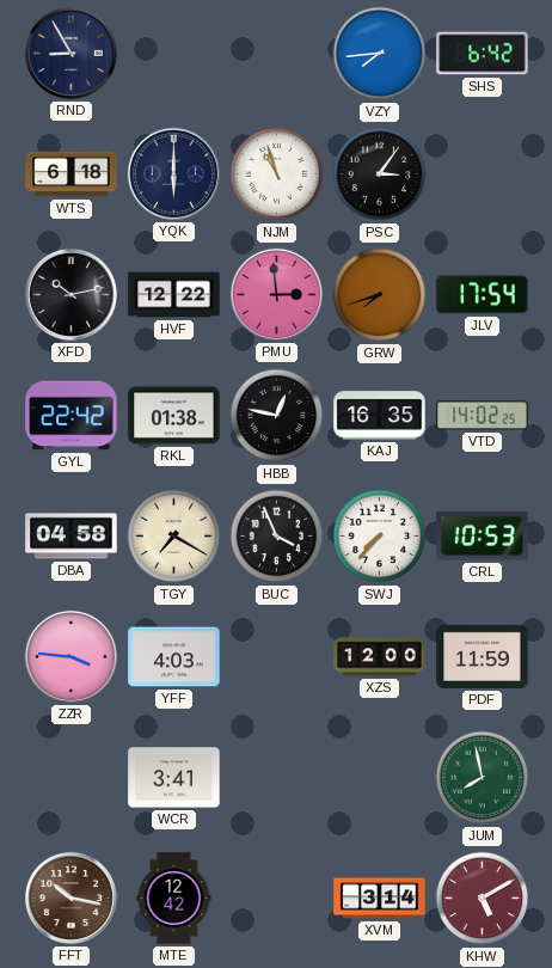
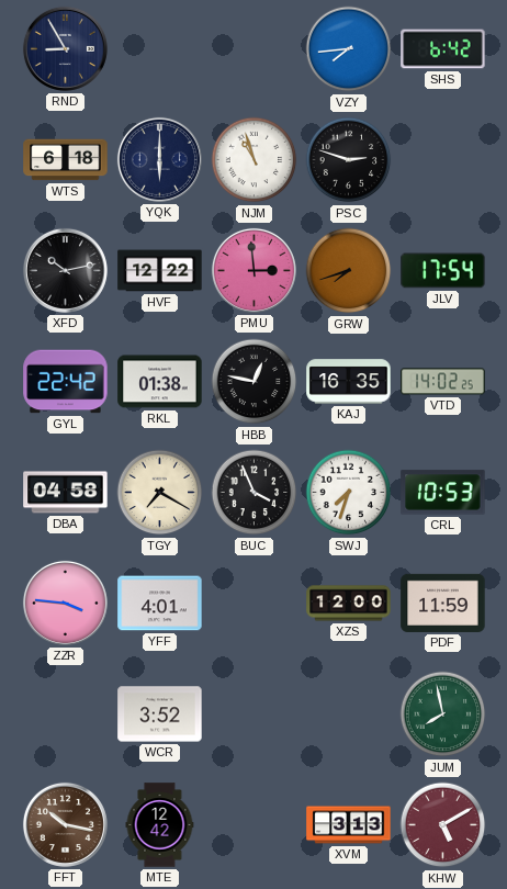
PSC: 3:06 -> 2:48
SWJ: 7:37 -> 7:33
YFF: 4:03 -> 4:01
WCR: 3:41 -> 3:52
XVM: 3:14 -> 3:13
